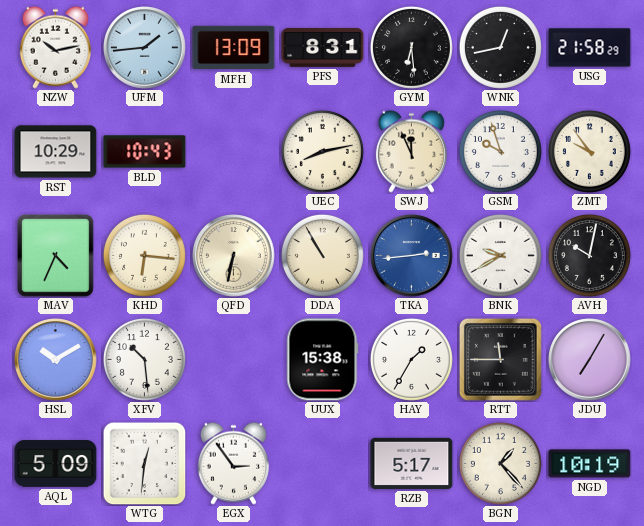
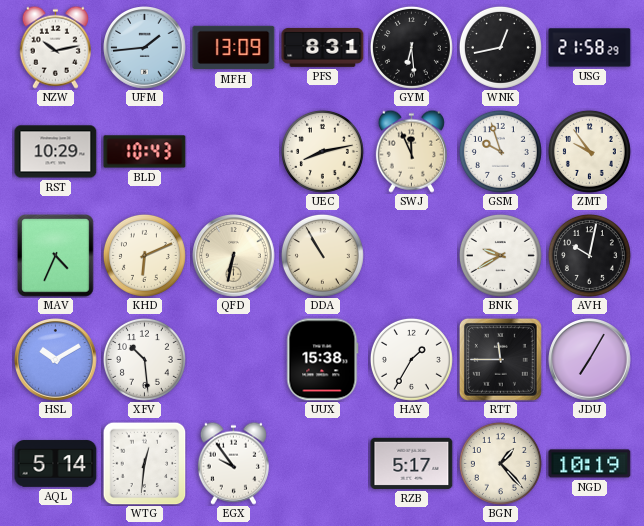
KHD: 6:16 -> 6:11
TKA: 2:44 -> none
AQL: 5:09 -> 5:14
EGX: 2:54 -> 9:54
